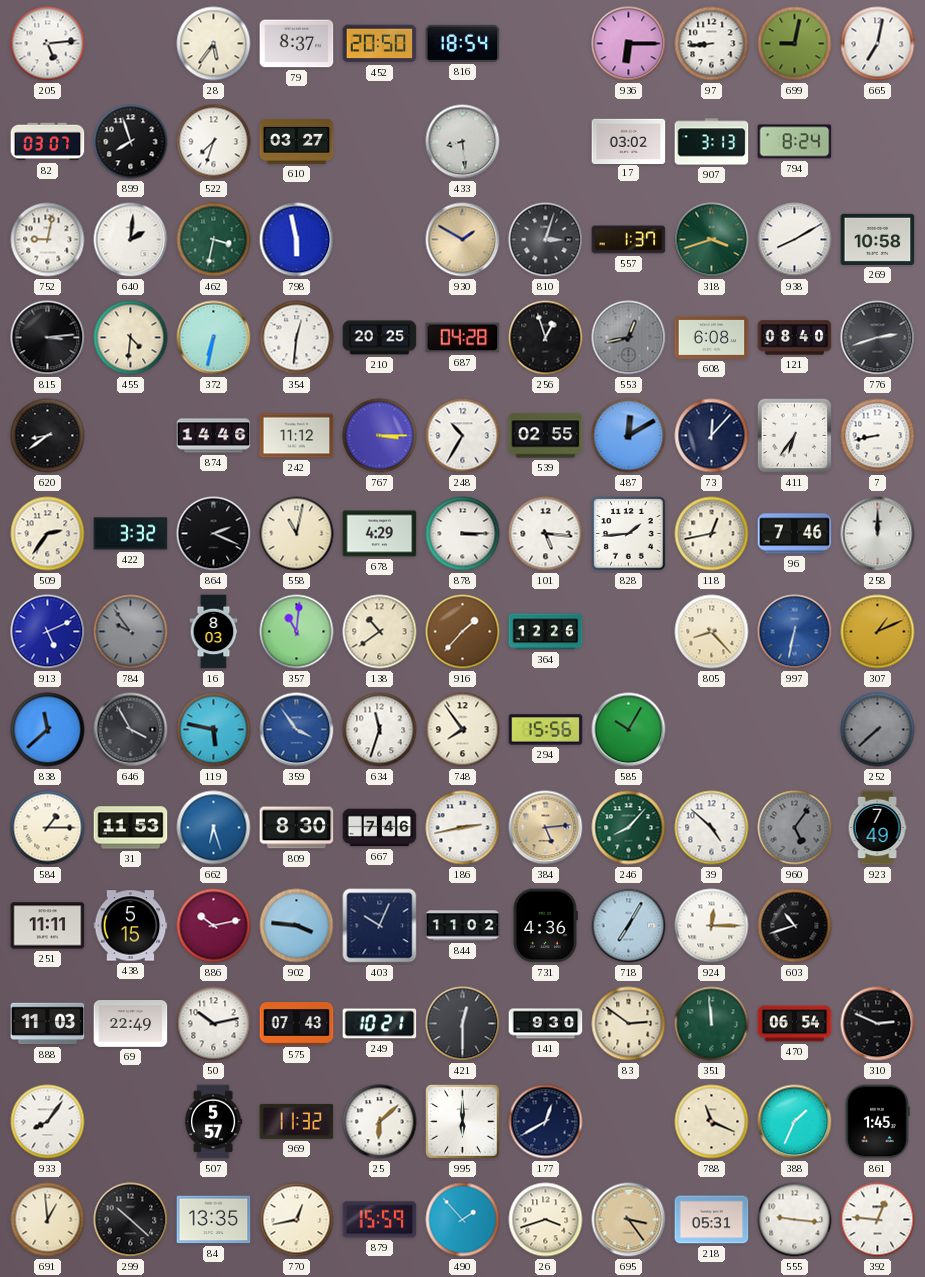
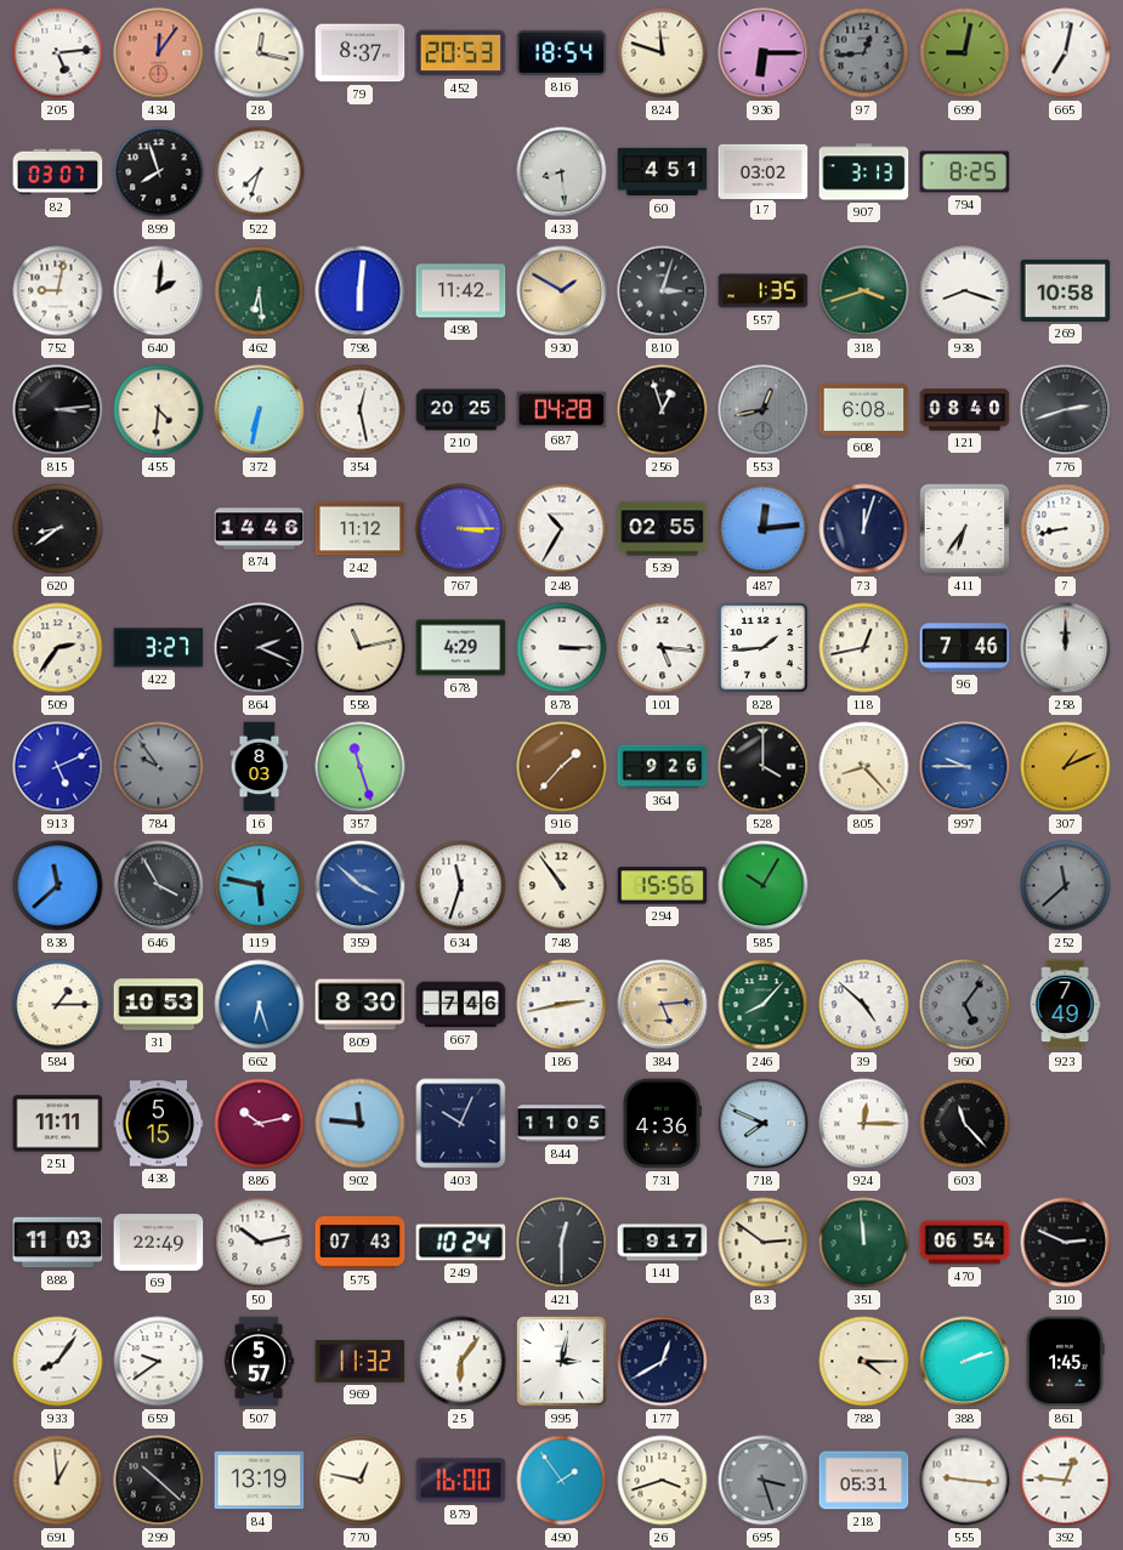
434: none -> 12:06
28: 5:36 -> 12:17
452: 20:50 -> 20:53
824: none -> 11:48
97: 8:44 -> 12:44
97 dial: white -> grey
610: 03:27 -> none
60: none -> 4:51
794: 8:24 -> 8:25
462: 3:32 -> 6:29
798: 5:58 -> 6:01
498: none -> 11:42
557: 1:37 -> 1:35
938: 8:10 -> 8:18
354: 12:31 -> 12:28
487: 12:10 -> 12:14
73: 12:07 -> 12:03
422: 3:32 -> 3:27
558: 11:02 -> 11:13
357: 11:01 -> 11:27
138: 10:39 -> none
364: 12:26 -> 9:26
528: none -> 4:00
997: 6:32 -> 9:45
359: 3:54 -> 3:52
748: 7:54 -> 10:54
252: 7:38 -> 11:38
31: 11:53 -> 10:53
902: 3:46 -> 11:46
844: 11:02 -> 11:05
718: 7:05 -> 7:49
603: 10:42 -> 11:23
249: 10:21 -> 10:24
141: 9:30 -> 9:17
659: none -> 9:39
25: 6:08 -> 6:06
995: 6:00 -> 3:02
788: 11:19 -> 4:15
388: 1:34 -> 2:12
84: 13:35 -> 13:19
770: 12:43 -> 12:47
879: 15:59 -> 16:00
490: 1:53 -> 1:54
695: 3:24 -> 3:27
695 dial: champagne -> grey
